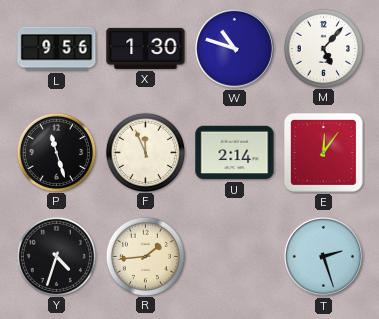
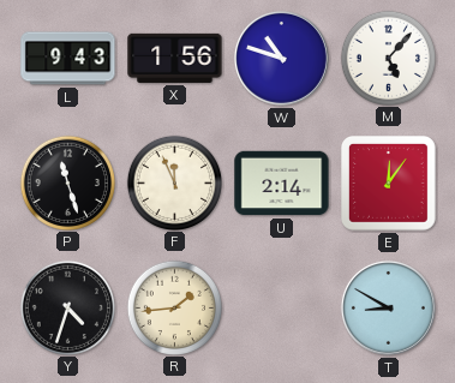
L: 9:56 -> 9:43
X: 1:30 -> 1:56
T: 2:27 -> 8:50
